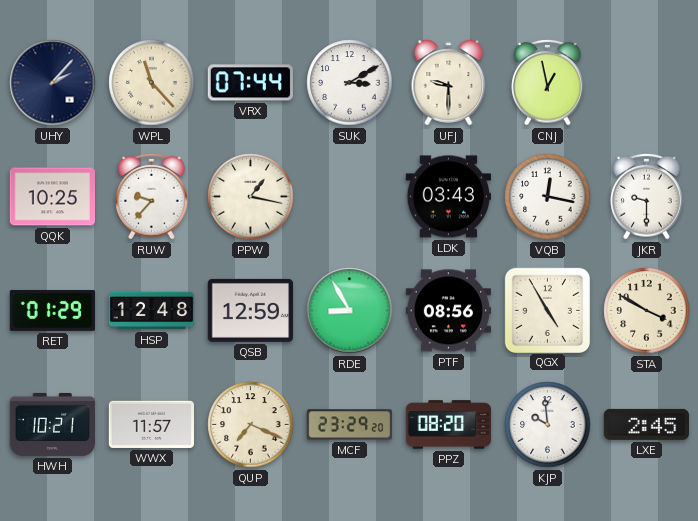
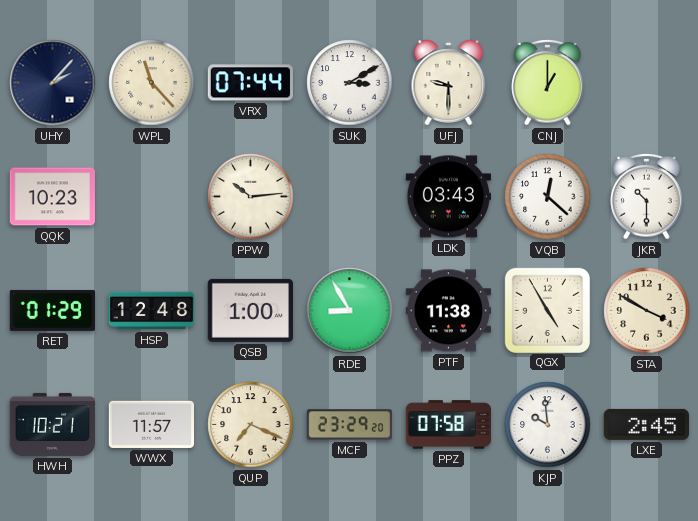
CNJ: 12:58 -> 1:00
QQK: 10:25 -> 10:23
RUW: 9:37 -> none
PPW: 1:17 -> 10:14
VQB: 12:17 -> 12:22
JKR: 9:30 -> 10:30
QSB: 12:59 -> 1:00
PTF: 08:56 -> 11:38
PPZ: 08:20 -> 07:58
